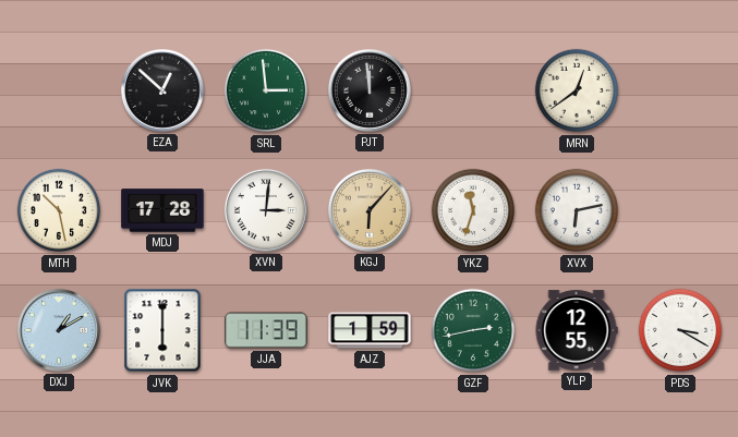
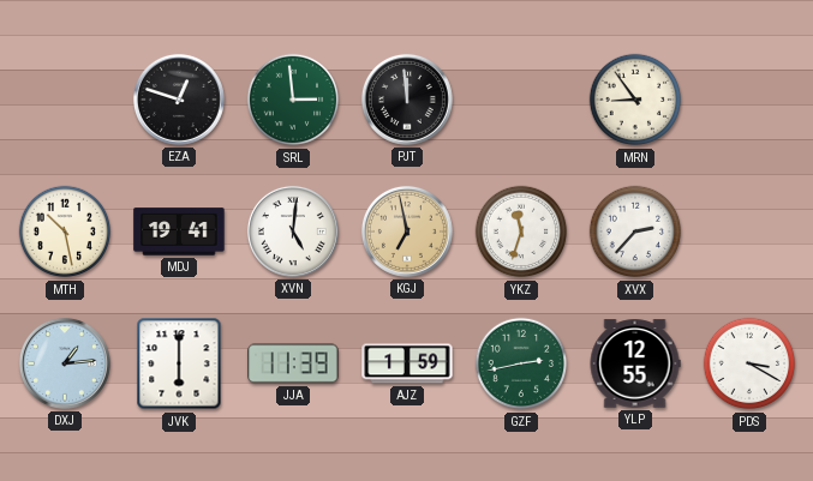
EZA: 12:52 -> 12:48
MRN: 12:39 -> 8:54
MDJ: 17:28 -> 19:41
XVN: 3:01 -> 5:01
KGJ: 6:07 -> 6:58
XVX: 6:13 -> 2:37
DXJ: 1:10 -> 1:14
